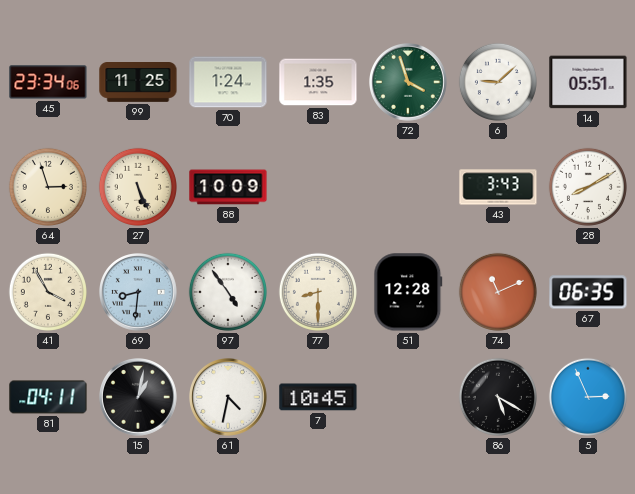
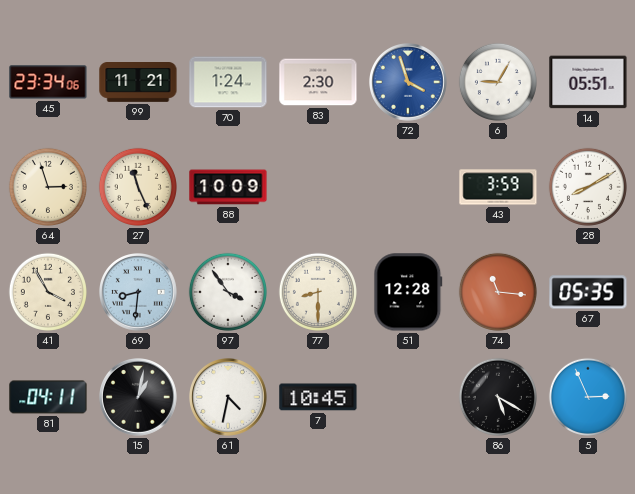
99: 11:25 -> 11:21
83: 1:35 -> 2:30
72 dial: green -> blue
6: 9:08 -> 9:05
27: 5:26 -> 11:26
43: 3:43 -> 3:59
97: 4:54 -> 3:54
74: 11:11 -> 11:16
67: 06:35 -> 05:35
